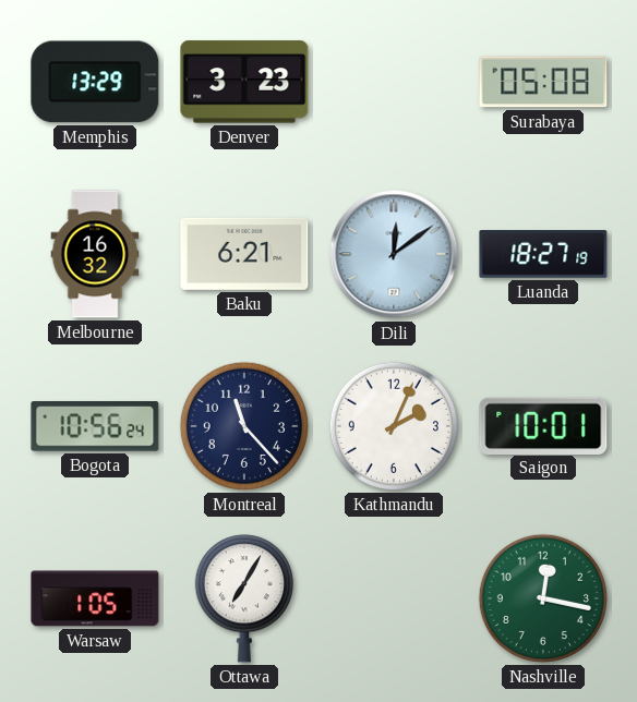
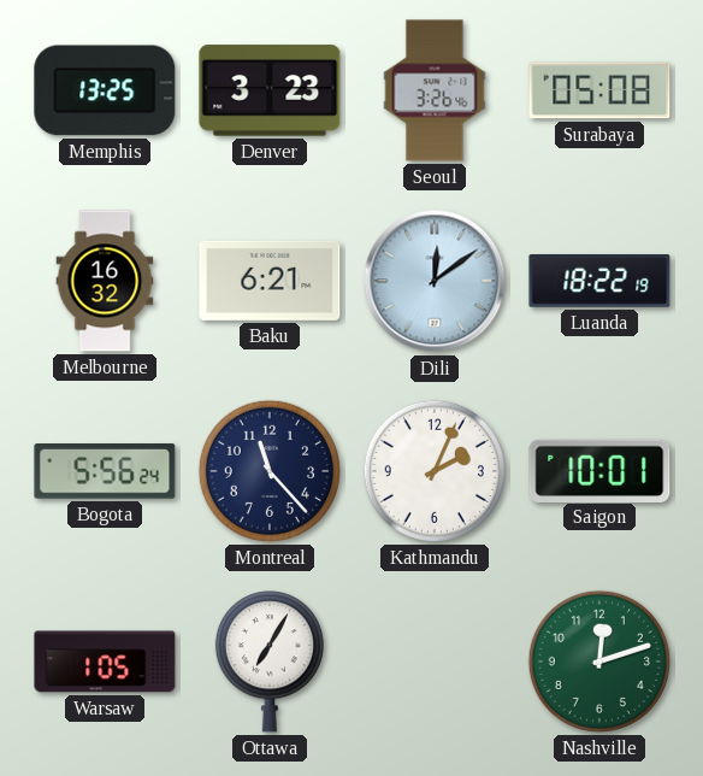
Memphis: 13:29 -> 13:25
Seoul: none -> 3:26
Luanda: 18:27 -> 18:22
Bogota: 10:56 -> 5:56
Nashville: 12:17 -> 12:12
